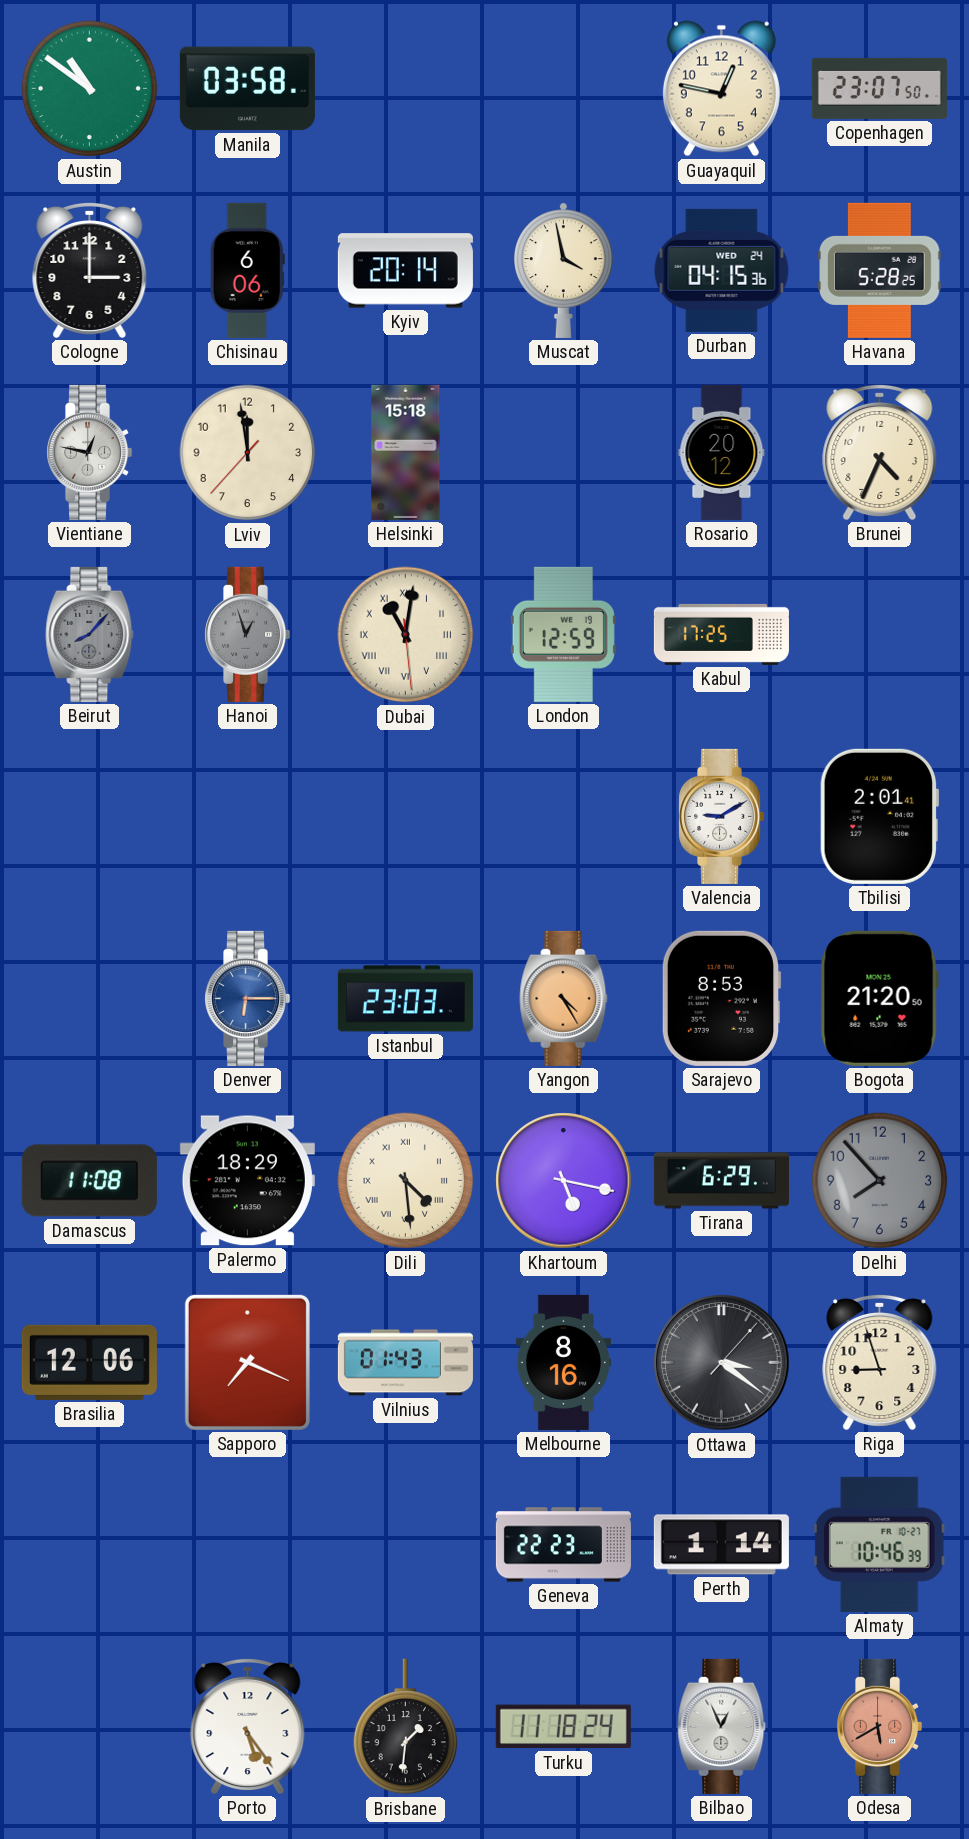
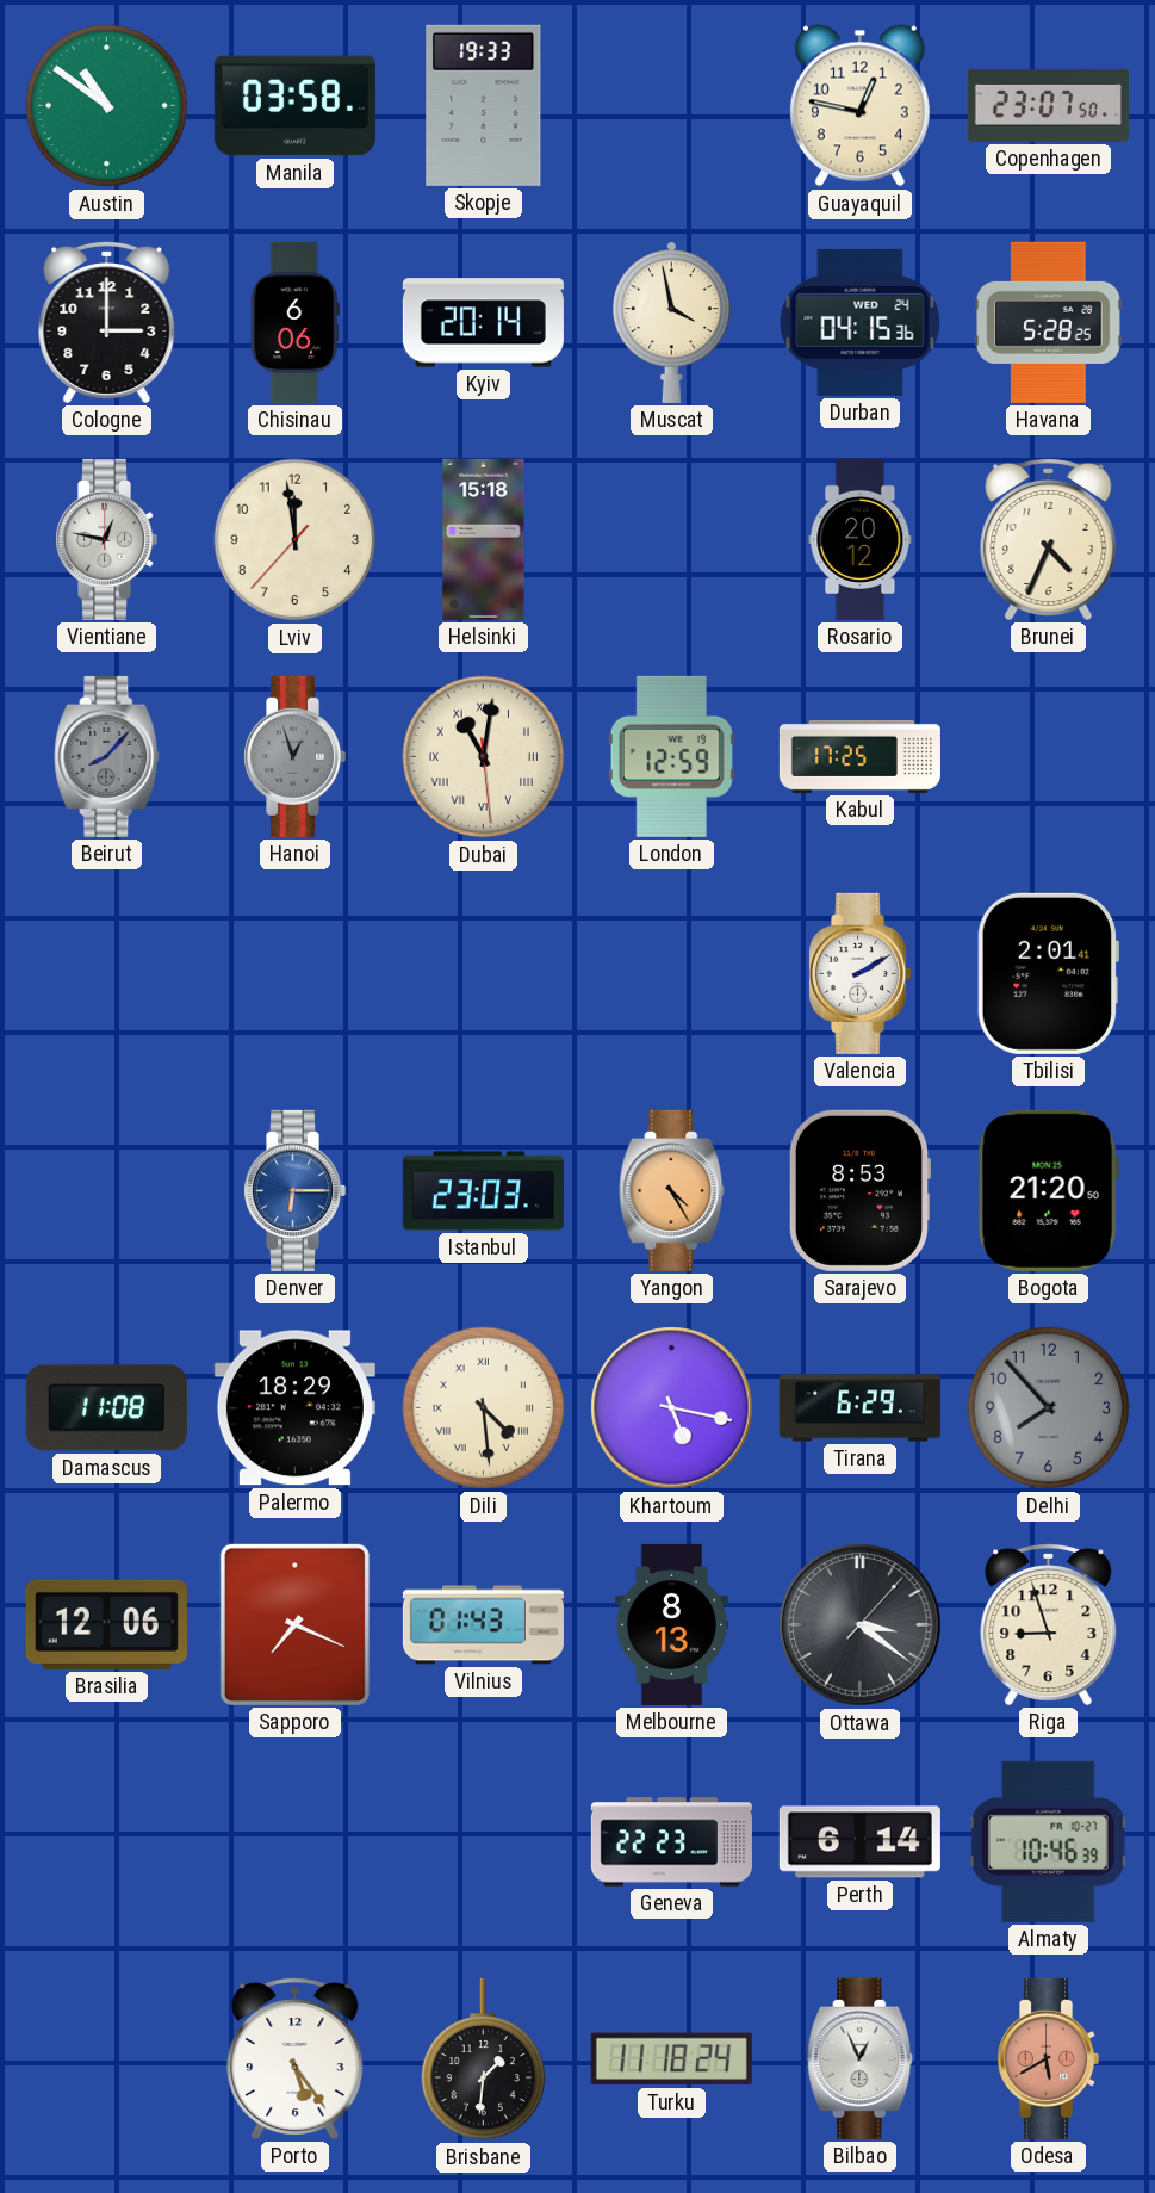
Skopje: none -> 19:33
Valencia: 9:10 -> 2:10
Melbourne: 8:16 -> 8:13
Perth: 1:14 -> 6:14
